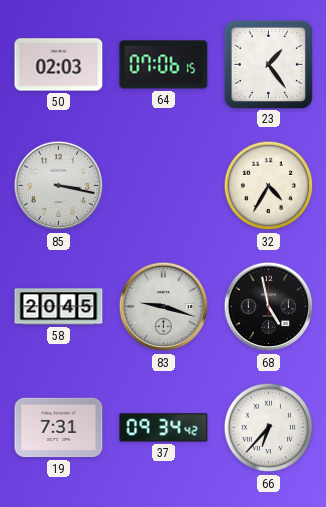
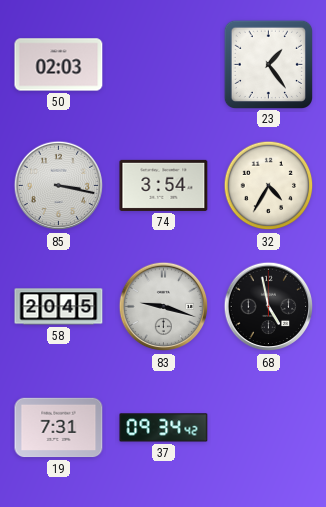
64: 07:06 -> none
74: none -> 3:54
66: 6:37 -> none
